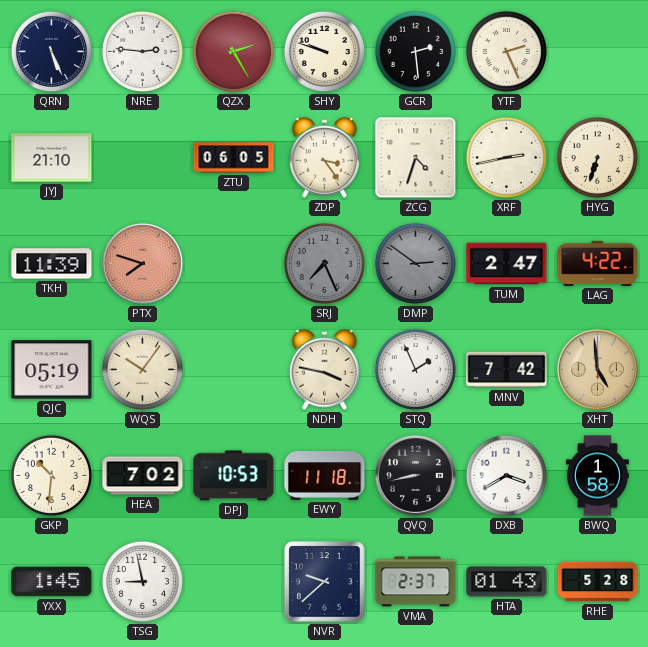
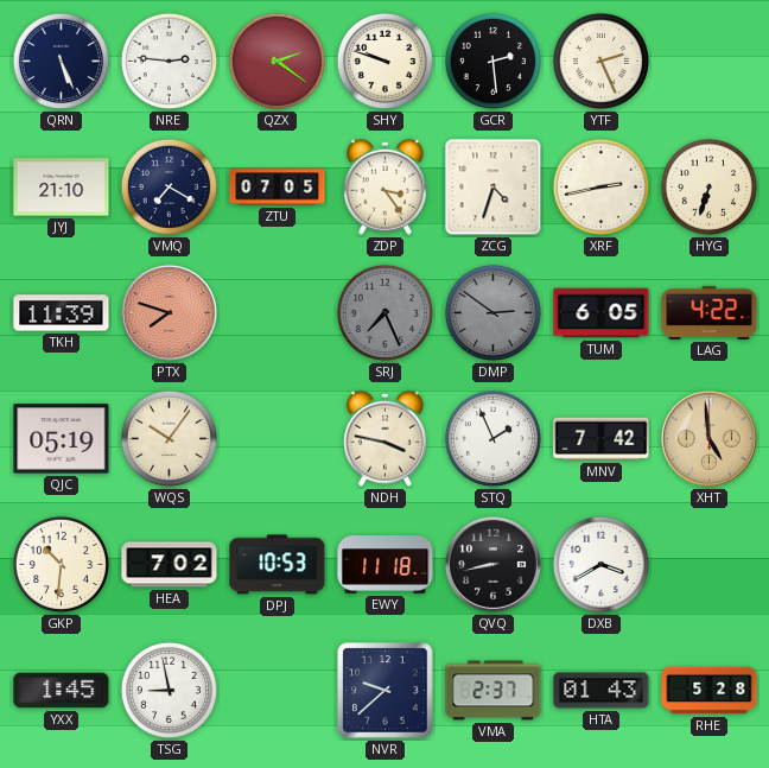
QZX: 2:25 -> 2:21
VMQ: none -> 7:20
ZTU: 06:05 -> 07:05
TUM: 2:47 -> 6:05
BWQ: 1:58 -> none
